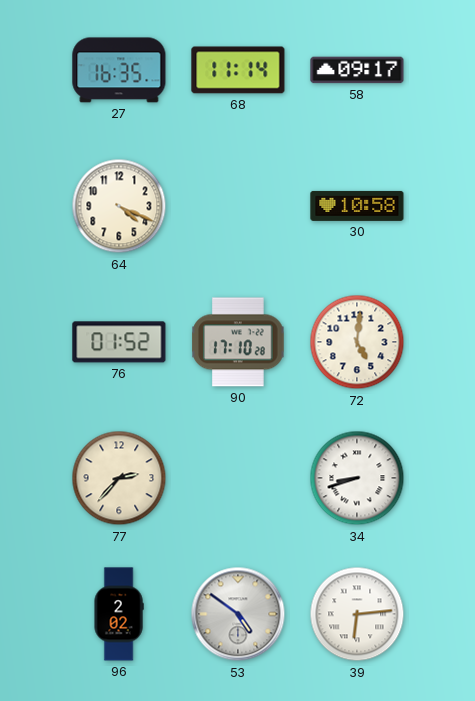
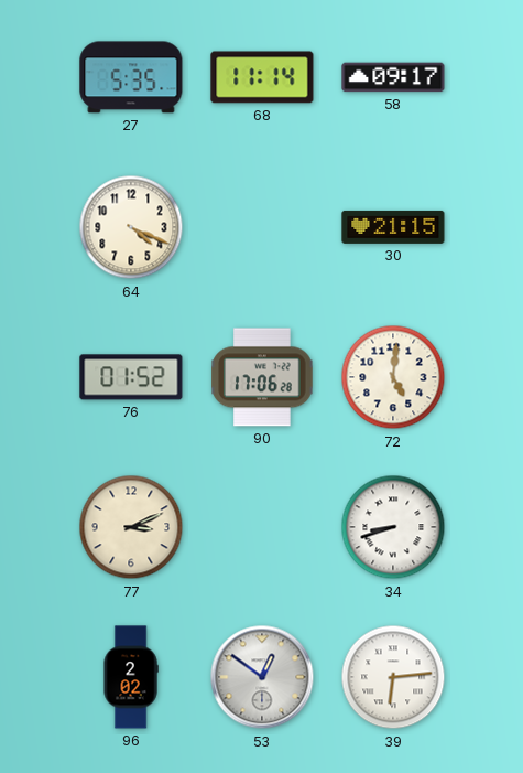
27: 16:35 -> 5:35
30: 10:58 -> 21:15
90: 17:10 -> 17:06
77: 2:37 -> 3:11
53: 4:51 -> 12:51
